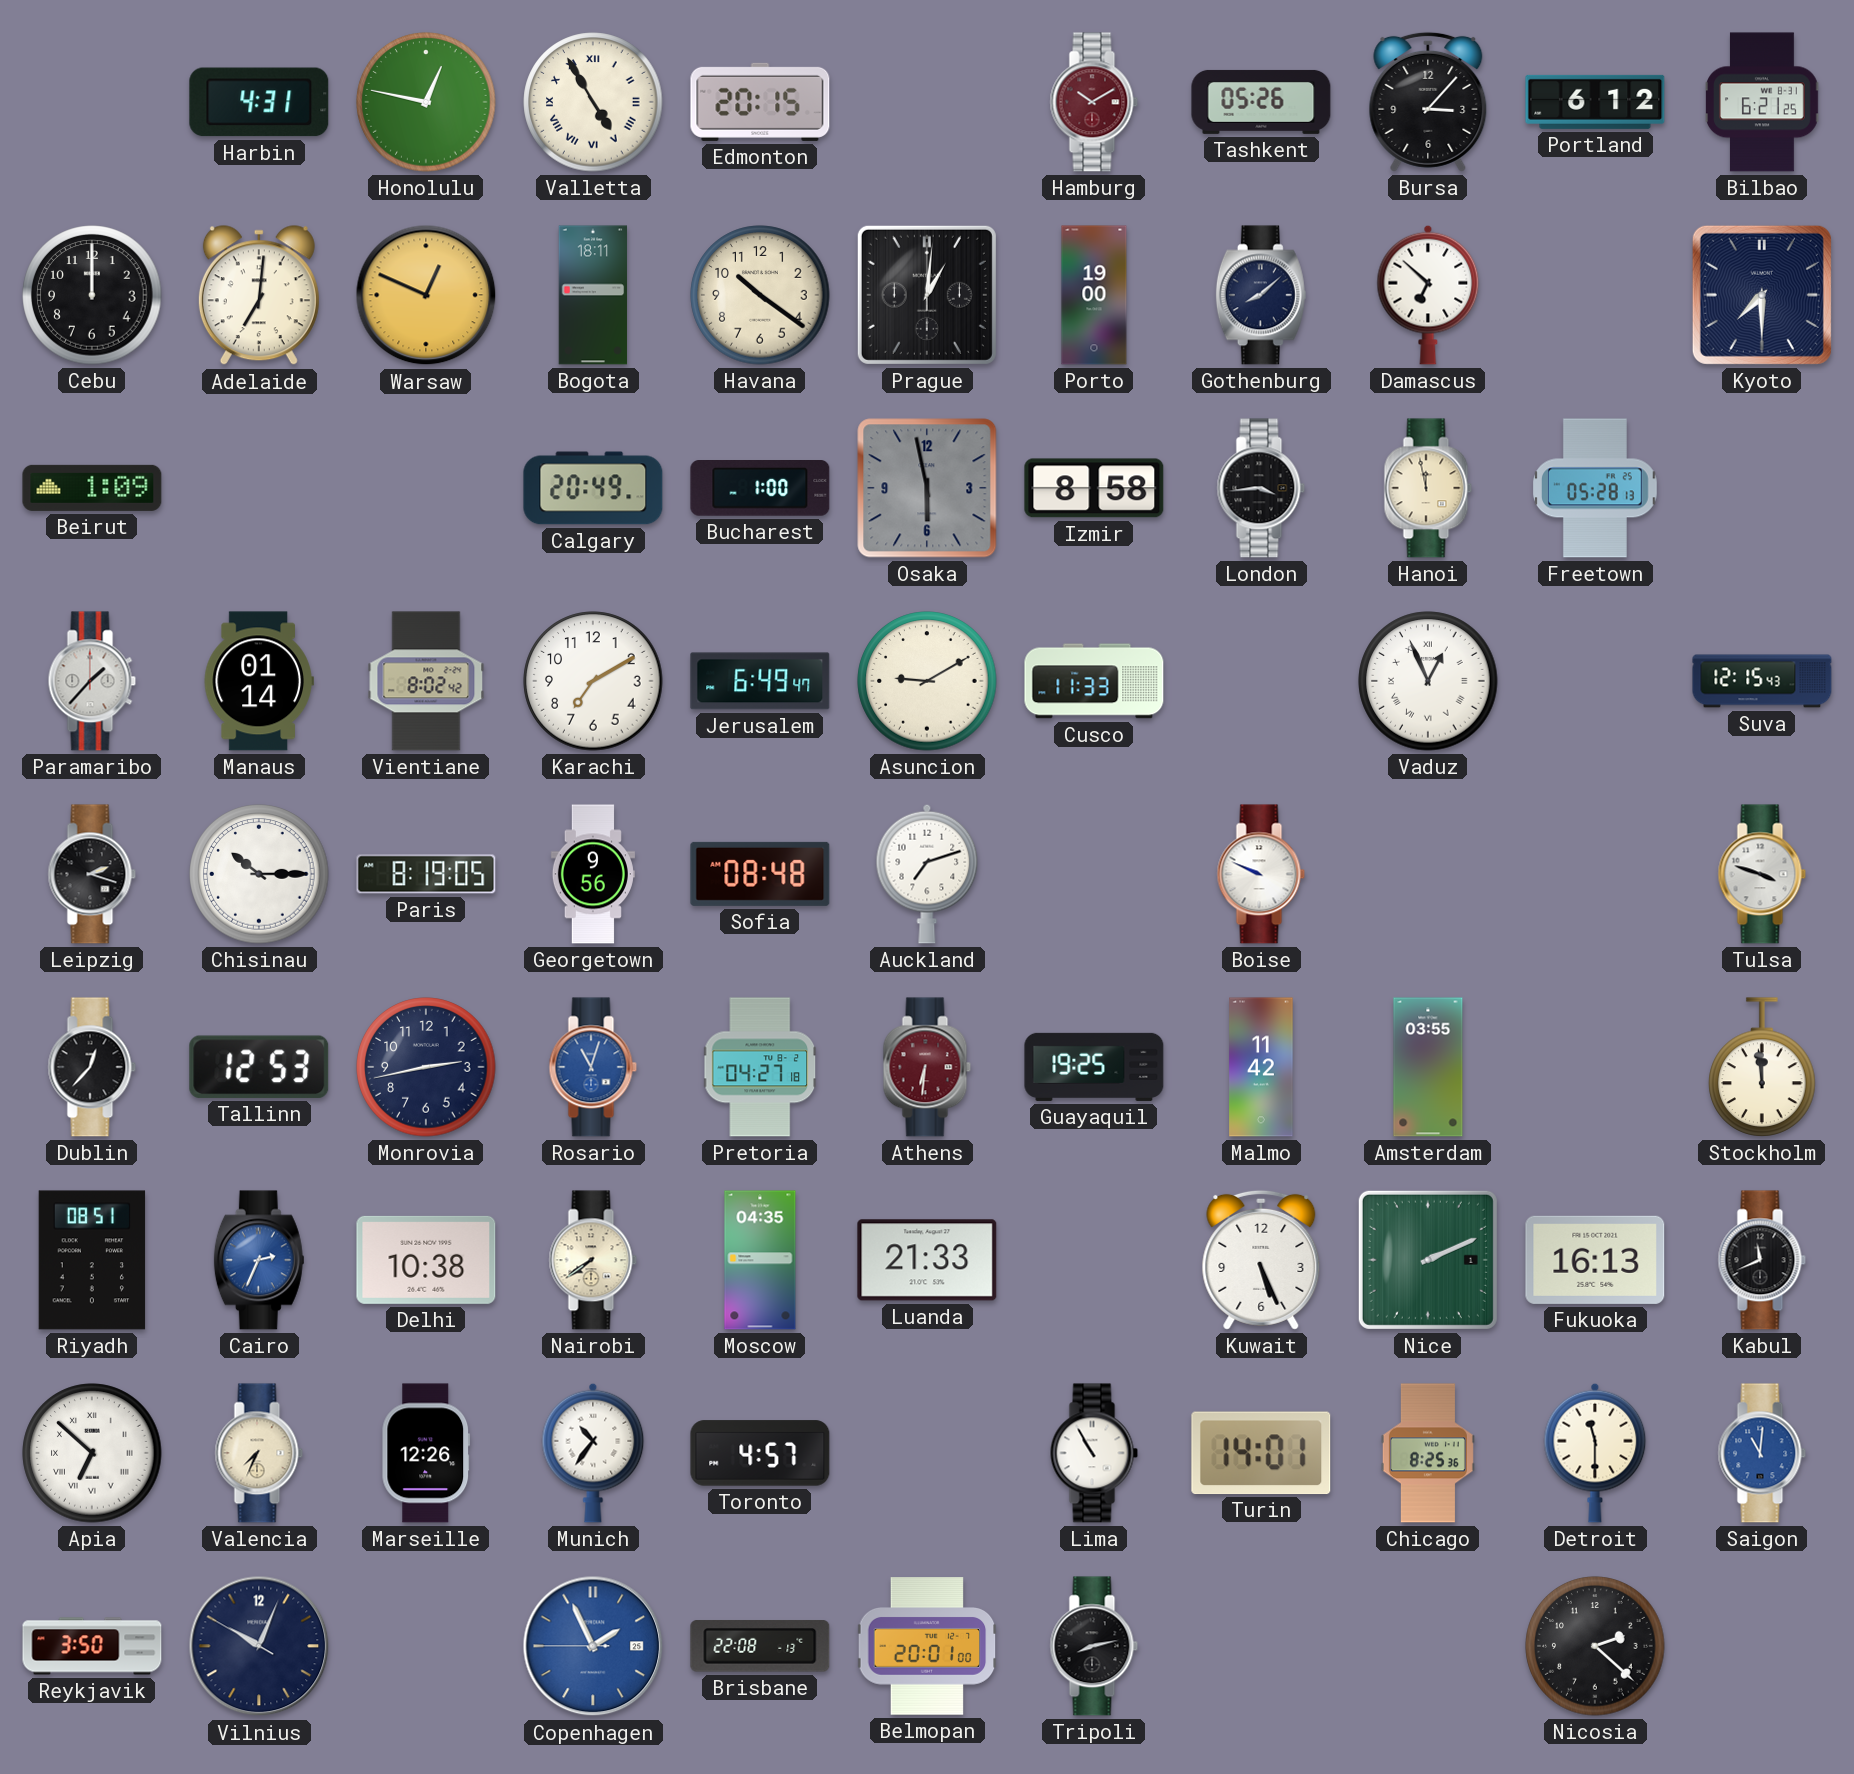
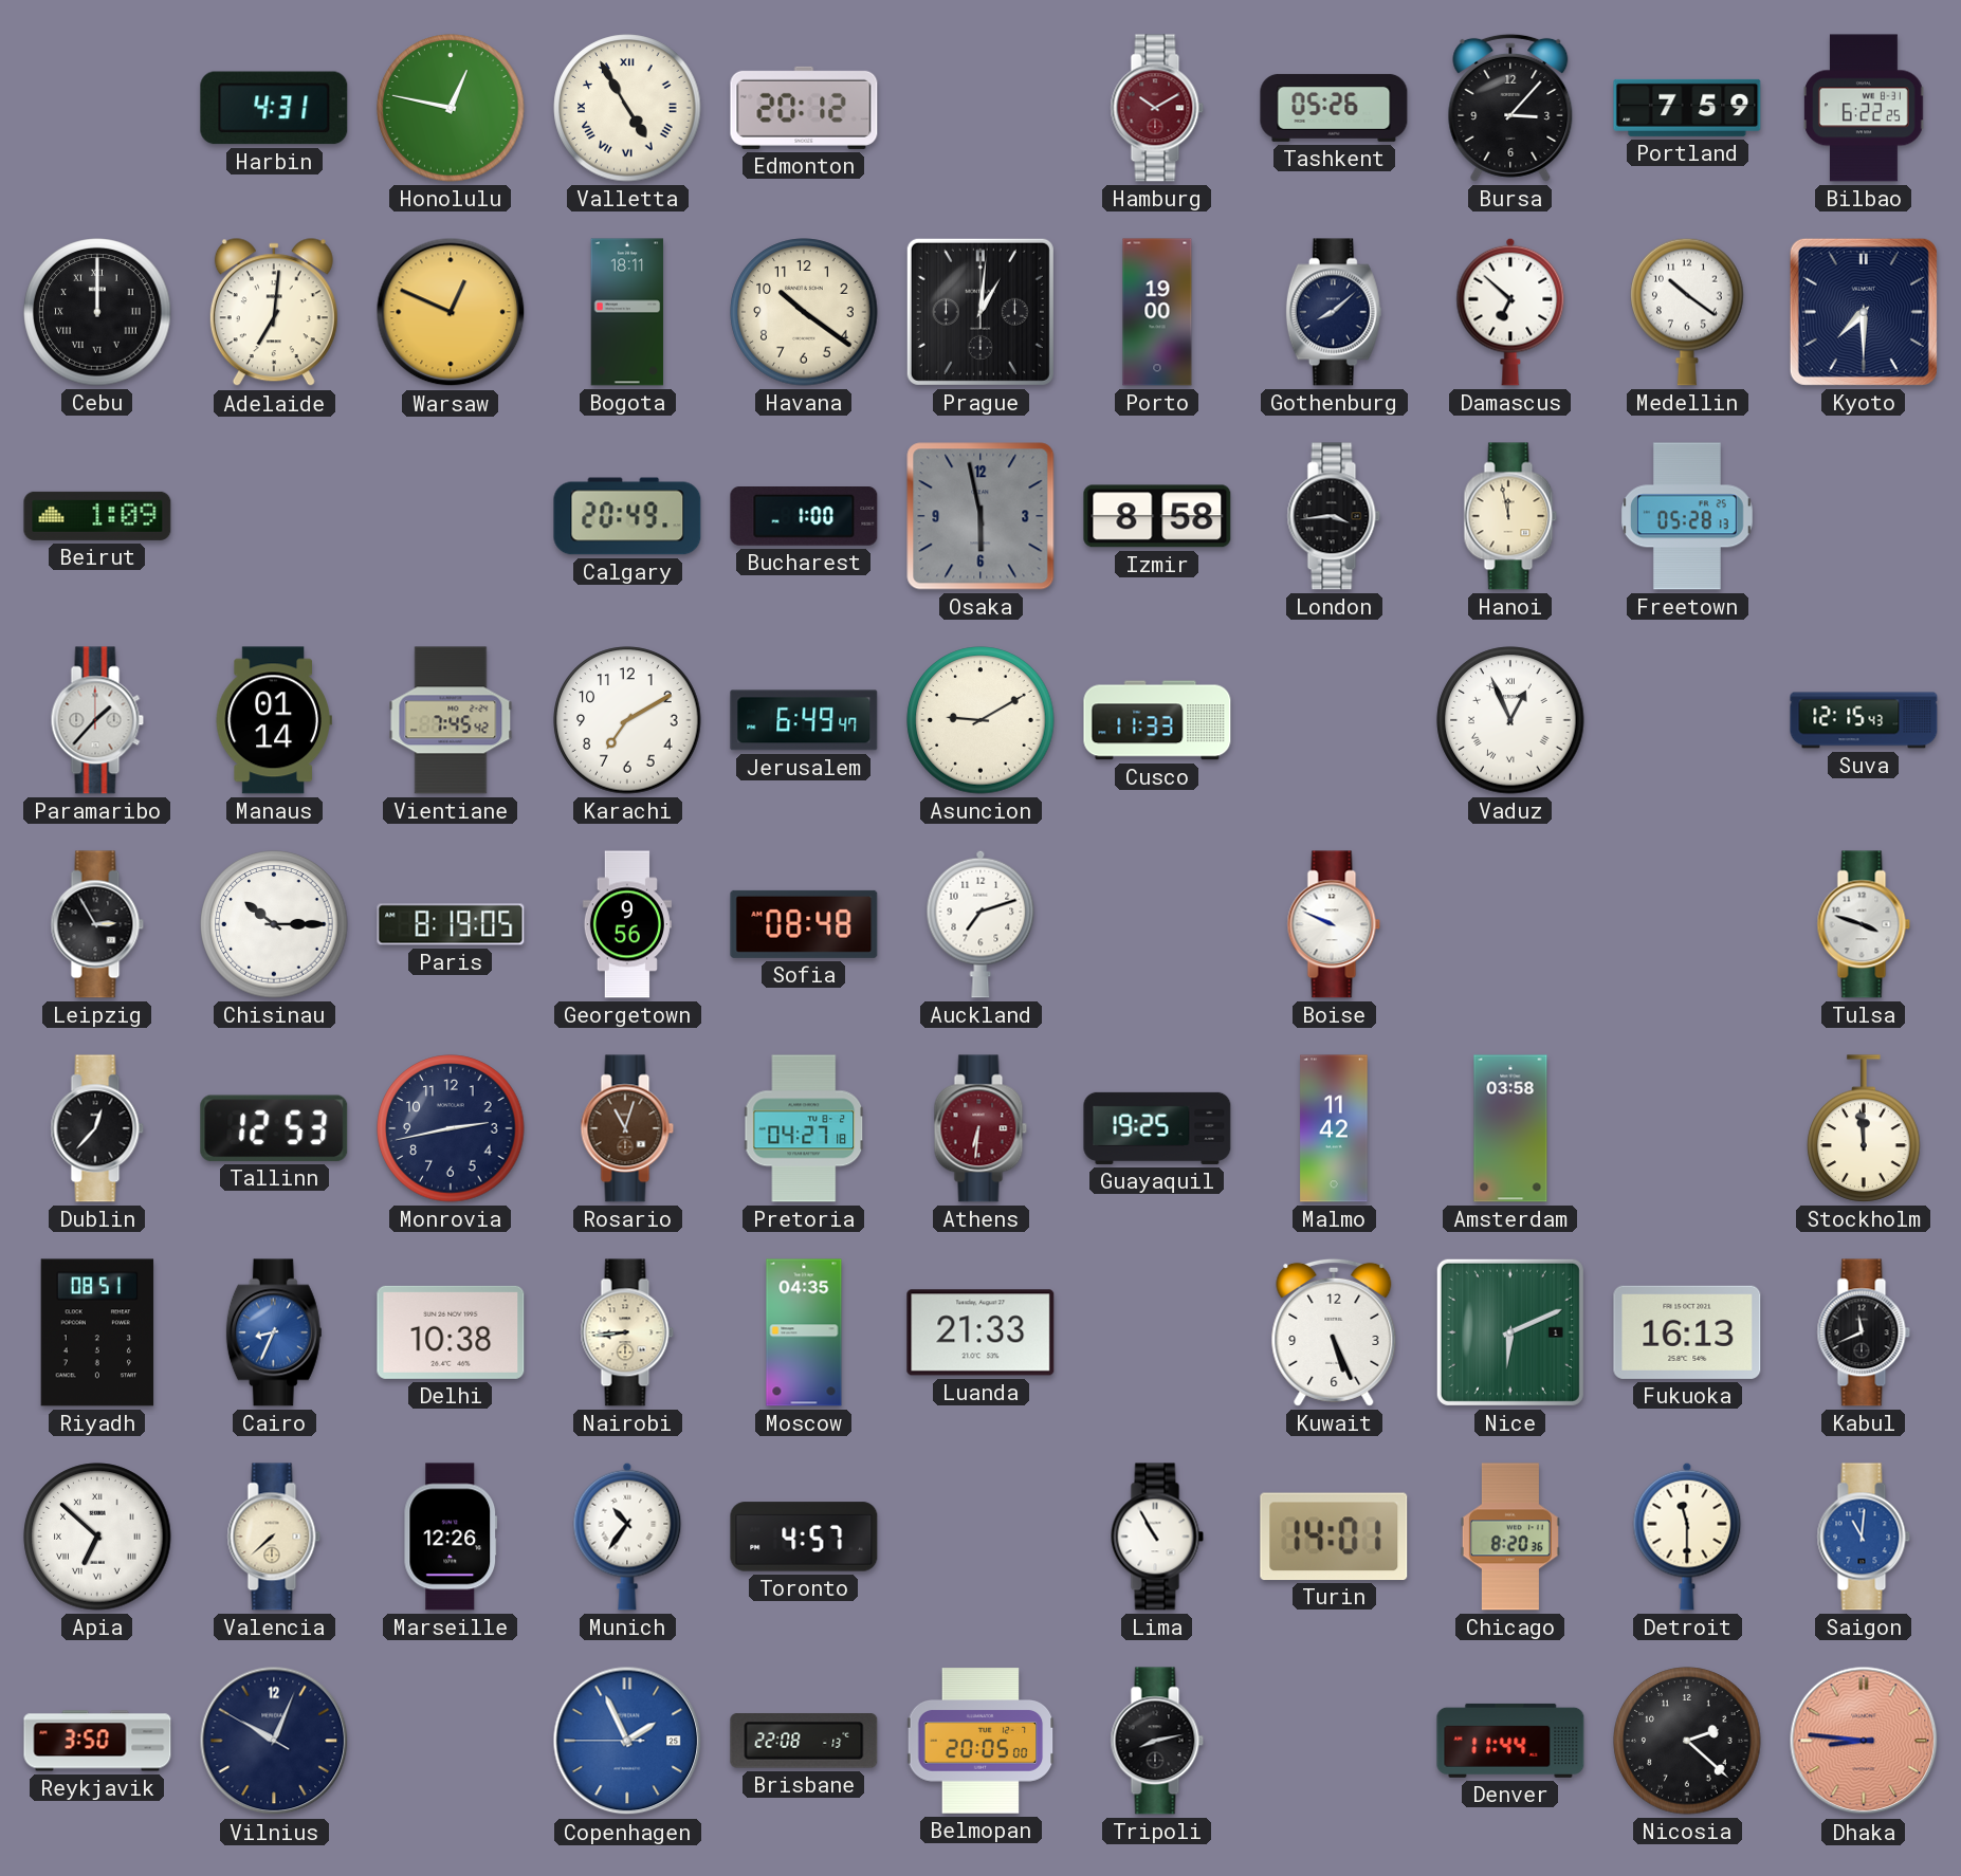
Edmonton: 20:15 -> 20:12
Portland: 6:12 -> 7:59
Bilbao: 6:21 -> 6:22
Cebu numerals: Arabic -> Roman
Medellin: none -> 10:21
Vientiane: 8:02 -> 7:45
Leipzig: 2:18 -> 2:55
Rosario dial: blue -> brown
Amsterdam: 03:55 -> 03:58
Cairo: 2:34 -> 8:34
Nairobi: 7:39 -> 8:44
Nice: 2:11 -> 6:11
Valencia: 7:34 -> 7:38
Chicago: 8:25 -> 8:20
Belmopan: 20:01 -> 20:05
Denver: none -> 11:44
Dhaka: none -> 8:46
